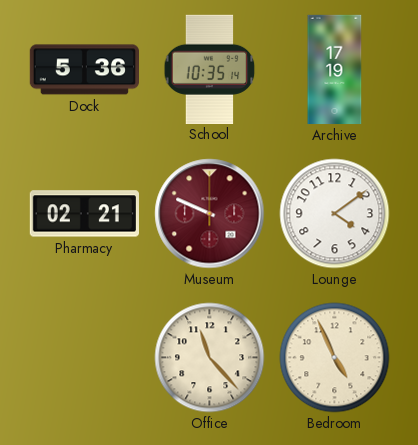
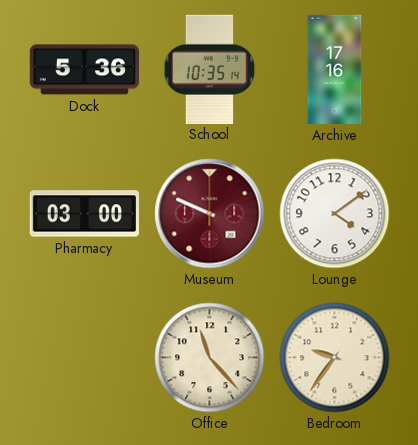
Archive: 17:19 -> 17:16
Pharmacy: 02:21 -> 03:00
Bedroom: 4:56 -> 9:36
